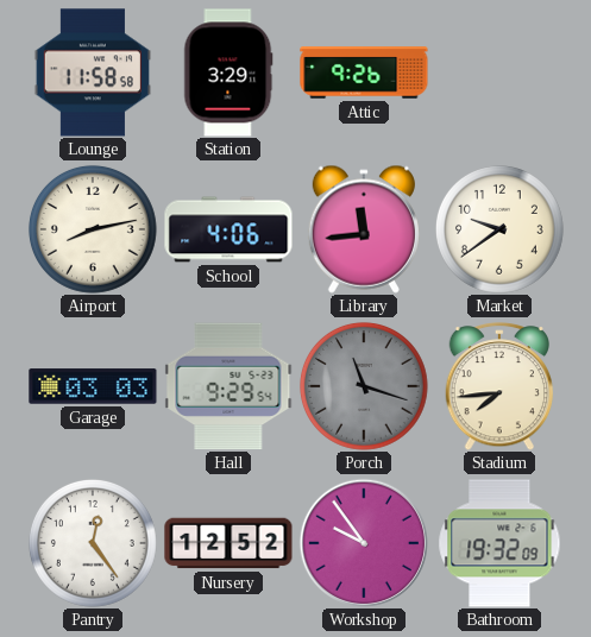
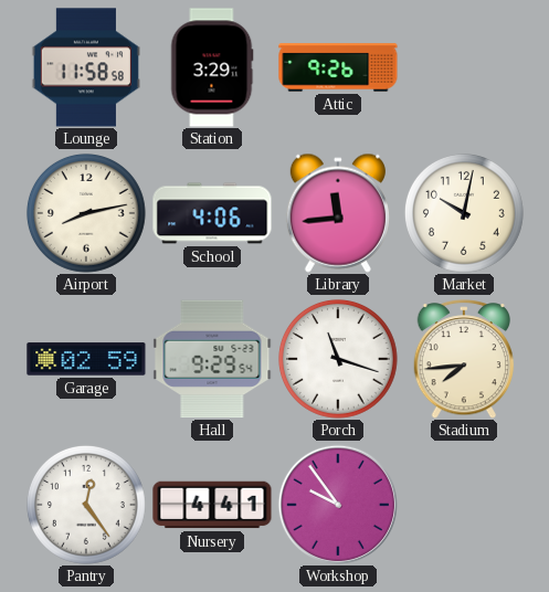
Market: 9:39 -> 10:02
Garage: 03:03 -> 02:59
Porch dial: grey -> white
Nursery: 12:52 -> 4:41
Bathroom: 19:32 -> none
